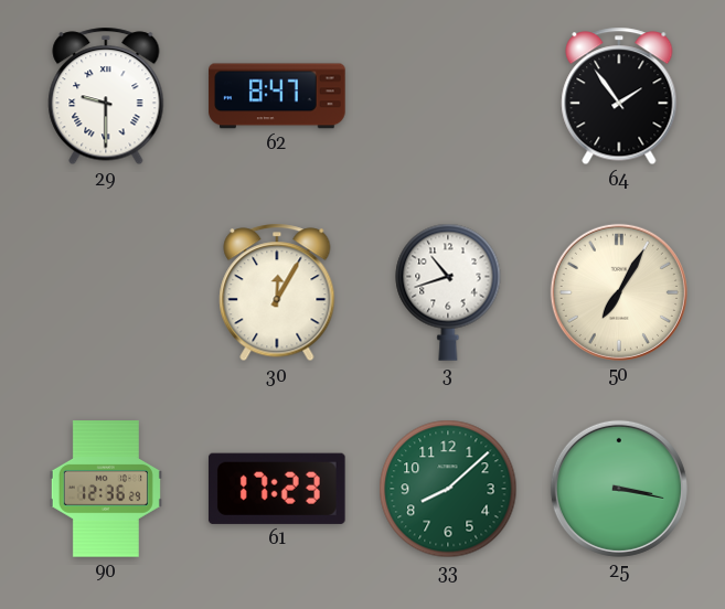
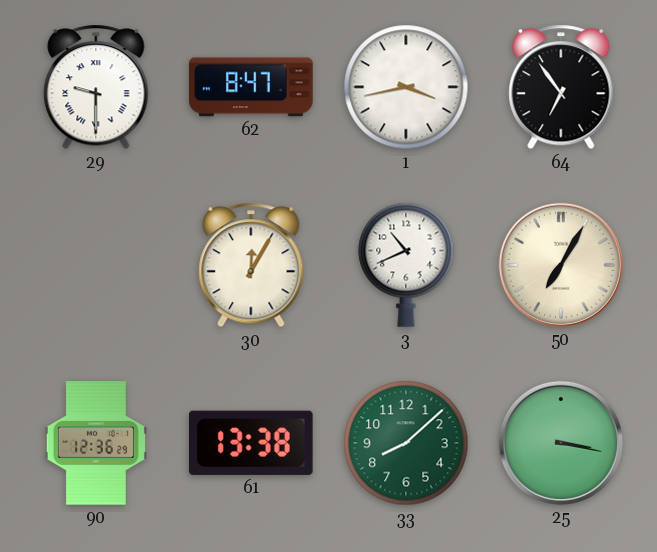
1: none -> 3:43
64: 1:54 -> 6:54
3: 10:42 -> 10:41
61: 17:23 -> 13:38
